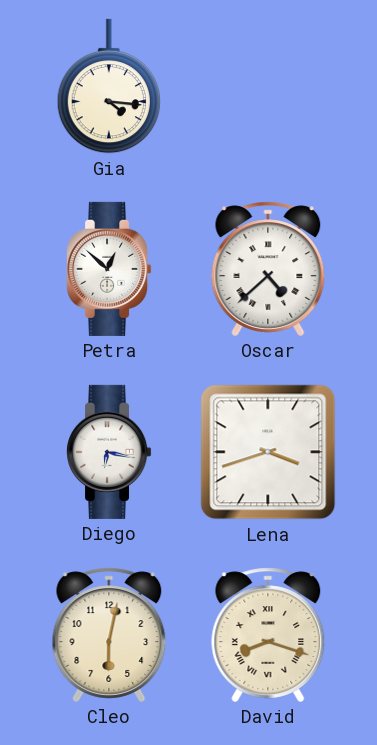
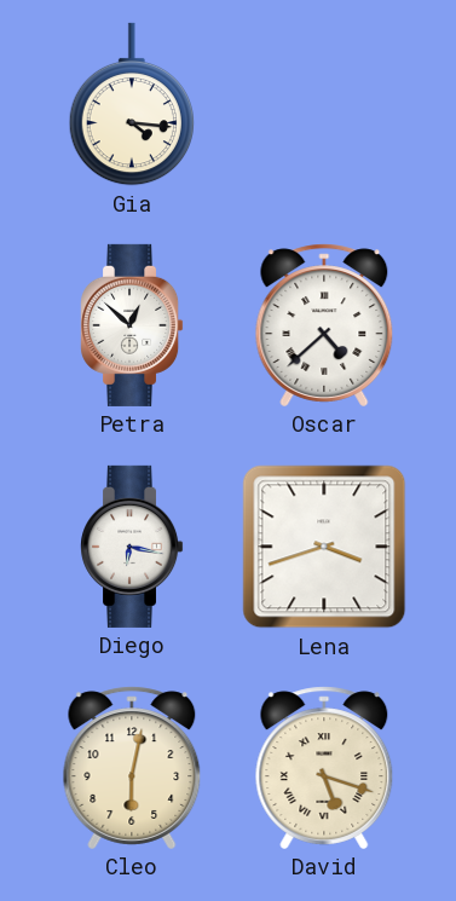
David: 8:18 -> 5:18
